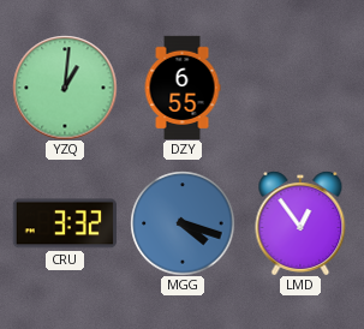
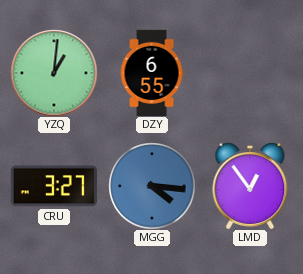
CRU: 3:32 -> 3:27
MGG: 4:18 -> 4:16
